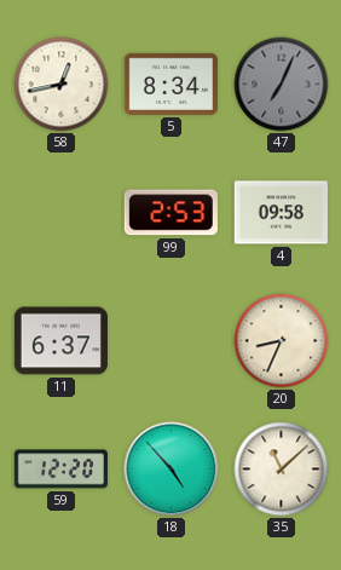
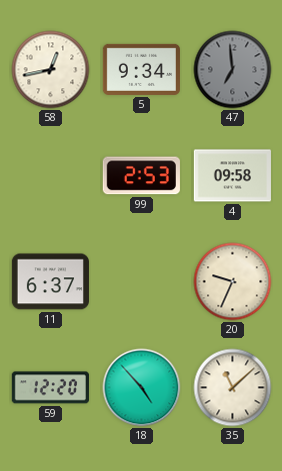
5: 8:34 -> 9:34
47: 7:04 -> 6:59
20: 8:34 -> 9:34
